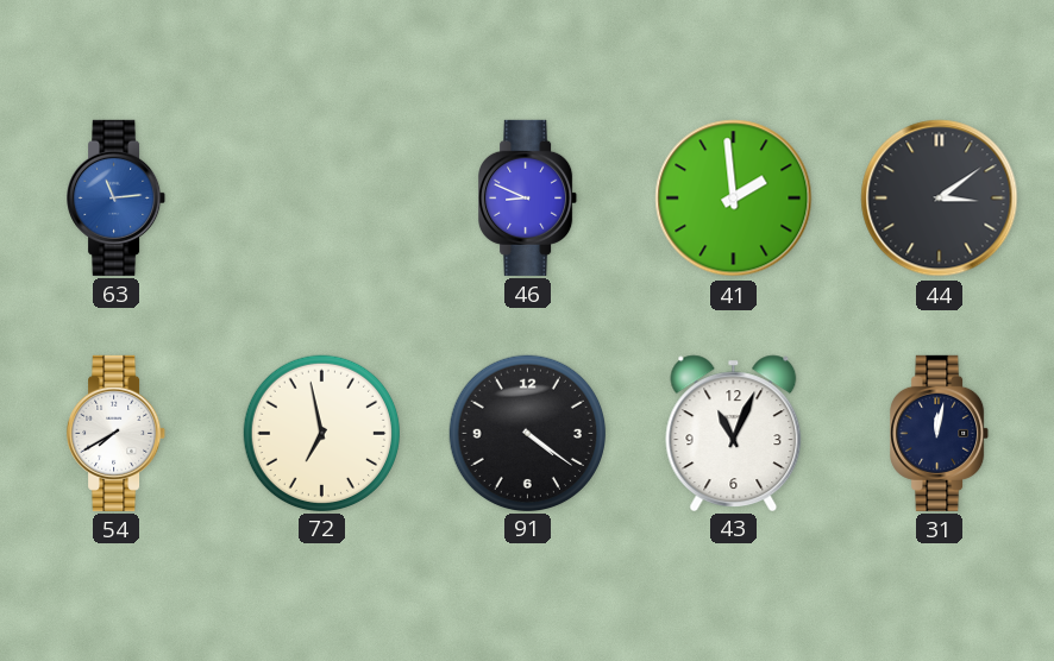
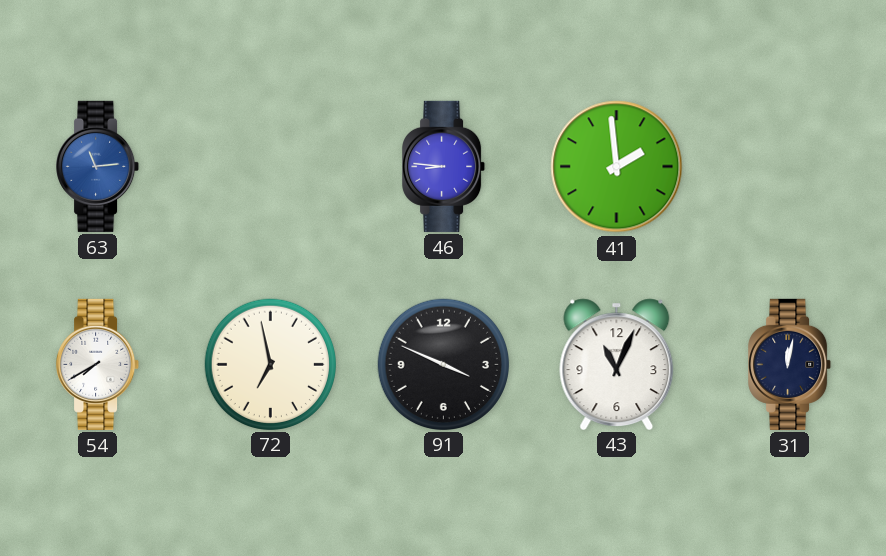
46: 8:49 -> 8:46
44: 3:09 -> none
91: 4:21 -> 3:49
